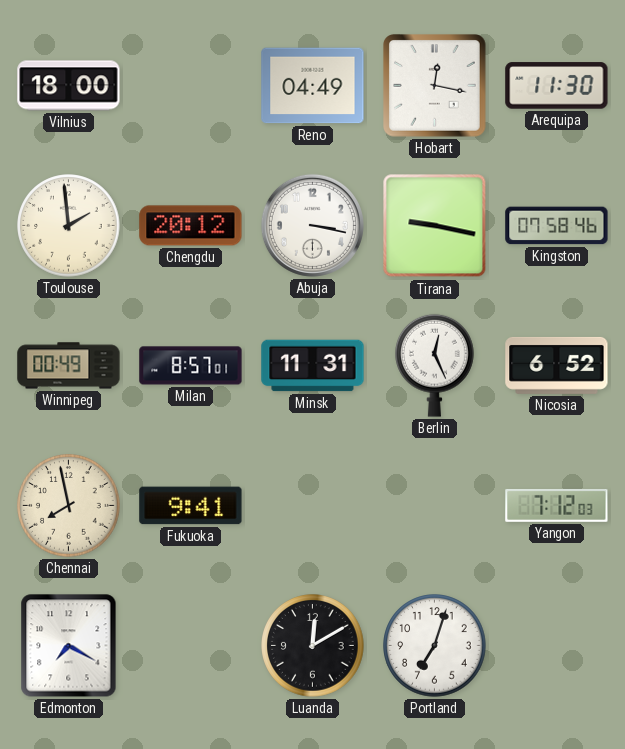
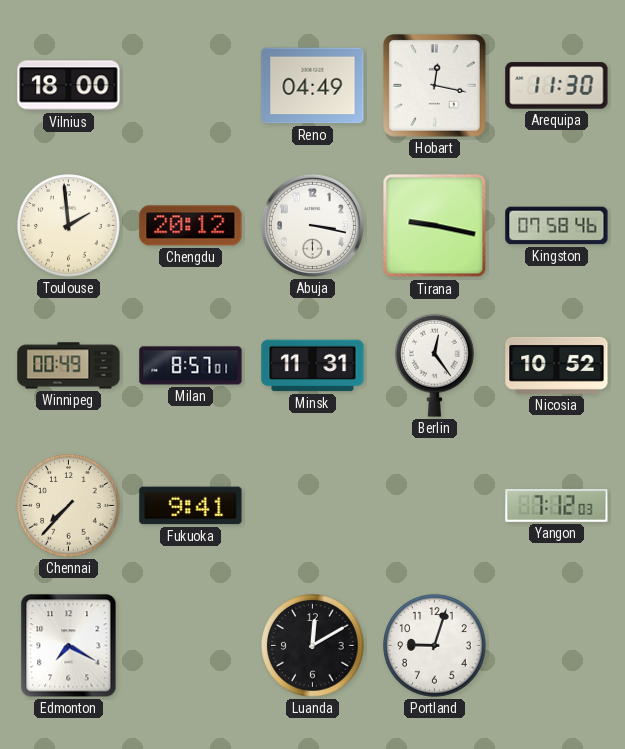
Berlin: 12:26 -> 12:24
Nicosia: 6:52 -> 10:52
Chennai: 7:58 -> 7:37
Portland: 7:03 -> 9:03
